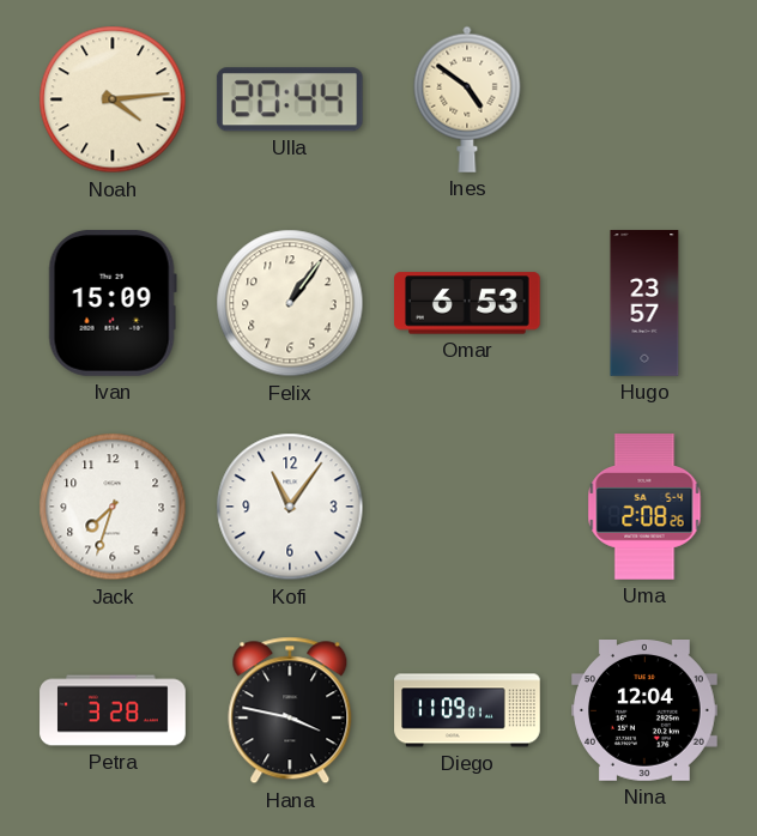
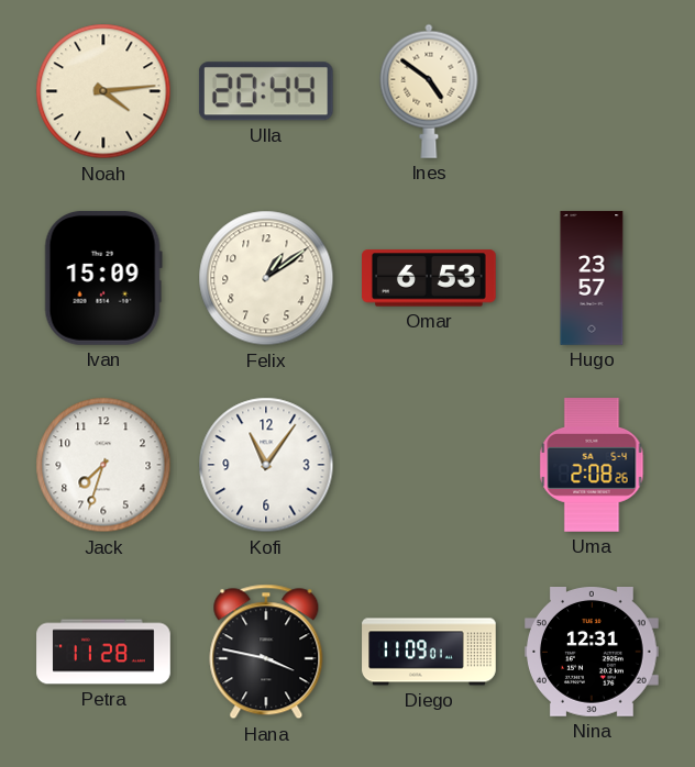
Felix: 1:06 -> 1:09
Petra: 3:28 -> 11:28
Nina: 12:04 -> 12:31
